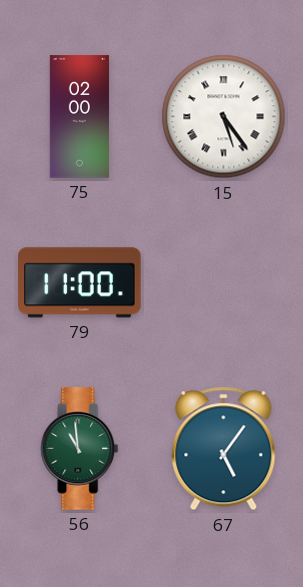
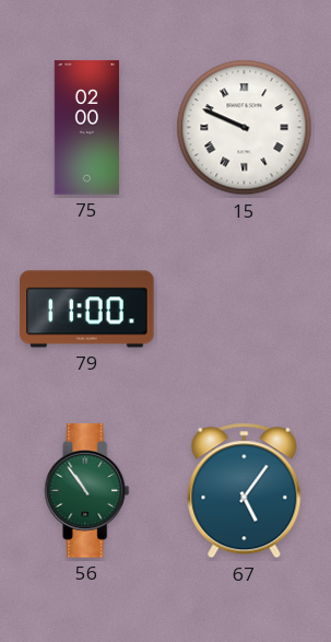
15: 5:24 -> 9:49
56: 10:59 -> 10:54
